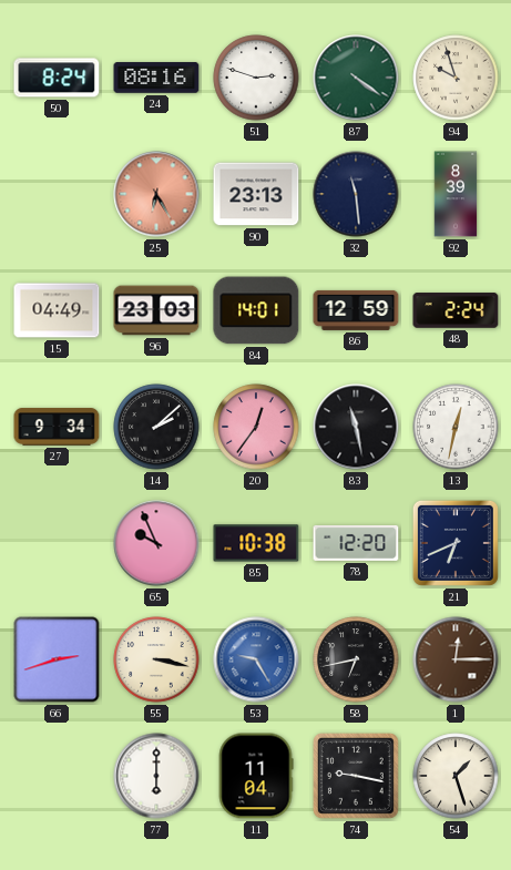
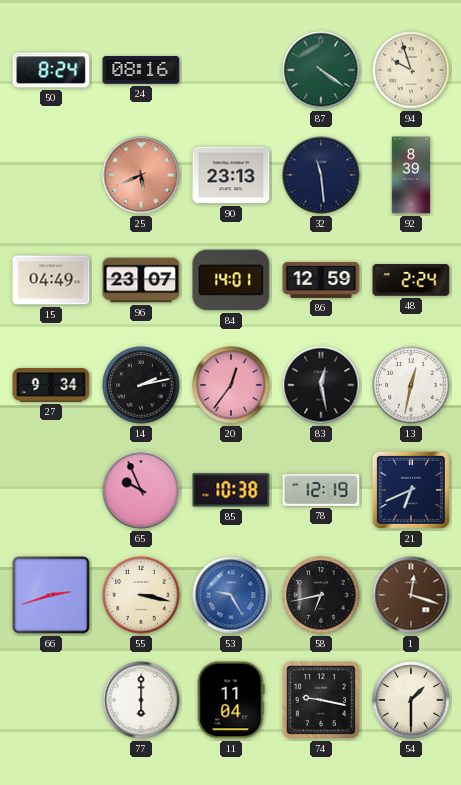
51: 2:48 -> none
25: 6:25 -> 5:41
96: 23:03 -> 23:07
14: 2:08 -> 2:13
83: 11:28 -> 12:28
78: 12:20 -> 12:19
1: 12:15 -> 12:18
54: 1:27 -> 1:30
